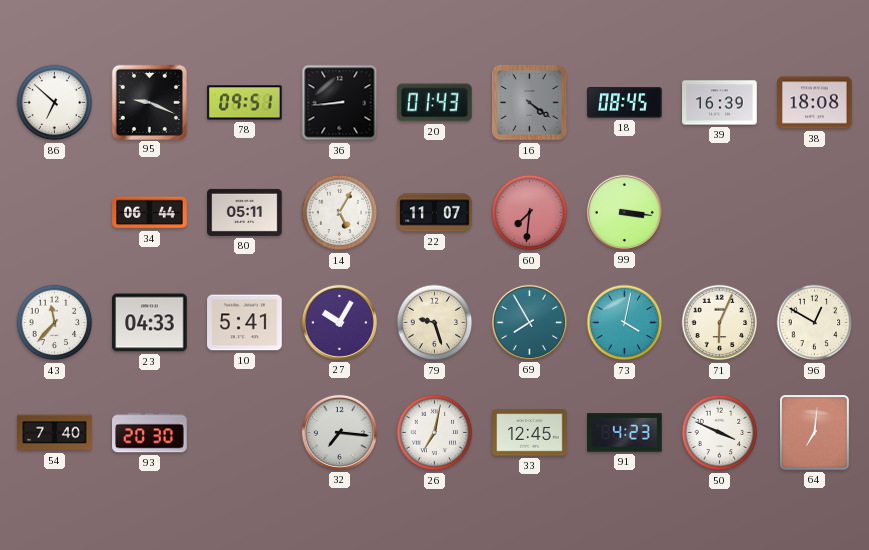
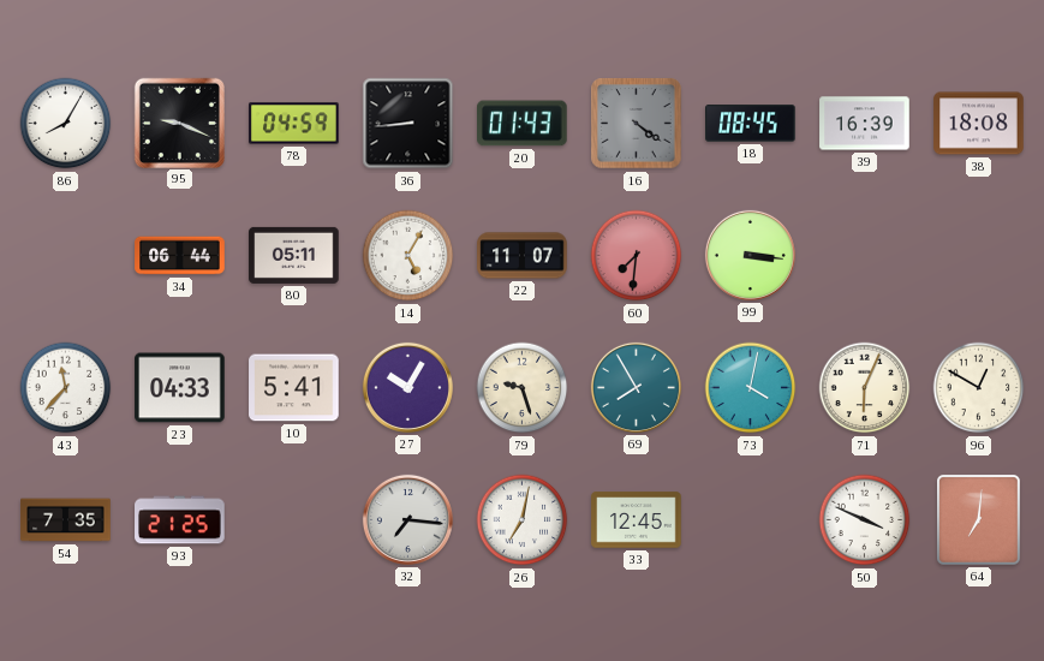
86: 6:52 -> 8:05
78: 09:51 -> 04:59
54: 7:40 -> 7:35
93: 20:30 -> 21:25
91: 4:23 -> none
